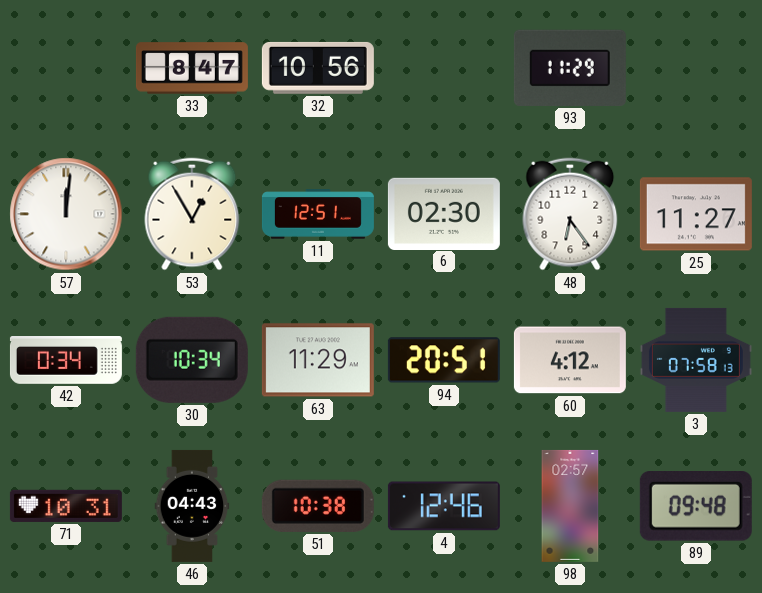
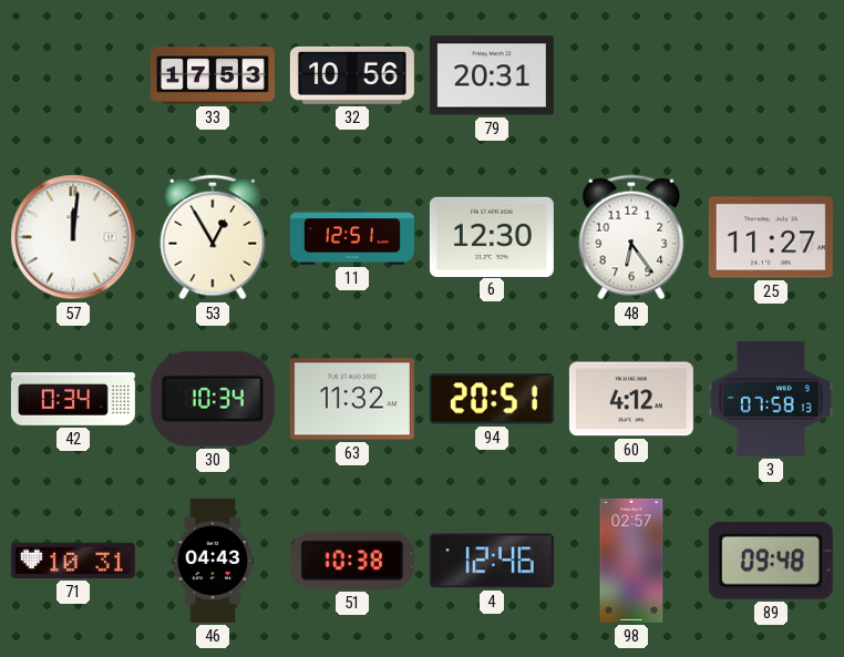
33: 8:47 -> 17:53
79: none -> 20:31
93: 11:29 -> none
6: 02:30 -> 12:30
63: 11:29 -> 11:32
